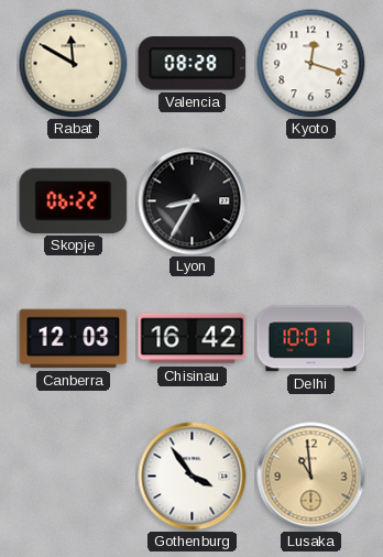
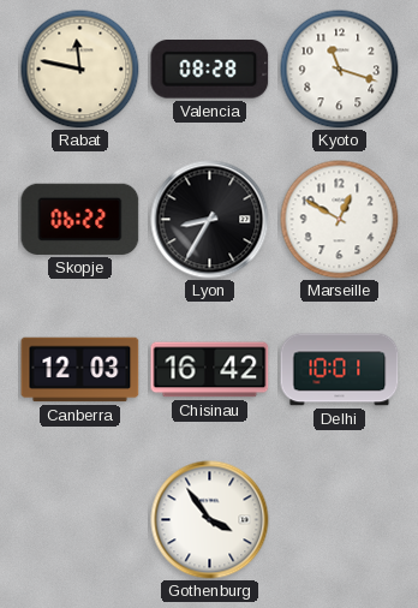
Rabat: 11:50 -> 11:47
Kyoto: 12:18 -> 11:18
Marseille: none -> 12:50
Lusaka: 10:59 -> none
